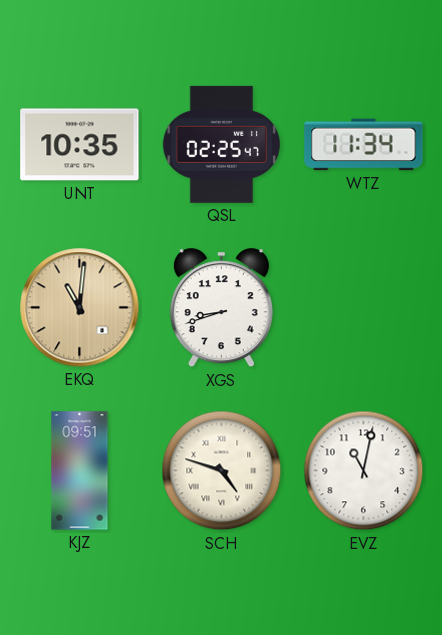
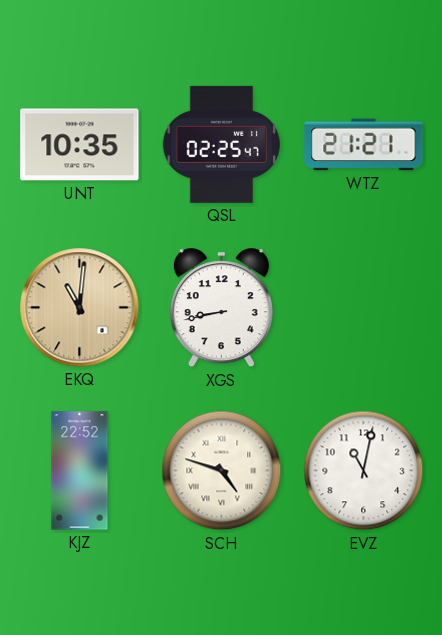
WTZ: 11:34 -> 21:21
XGS: 8:42 -> 8:43
KJZ: 09:51 -> 22:52
